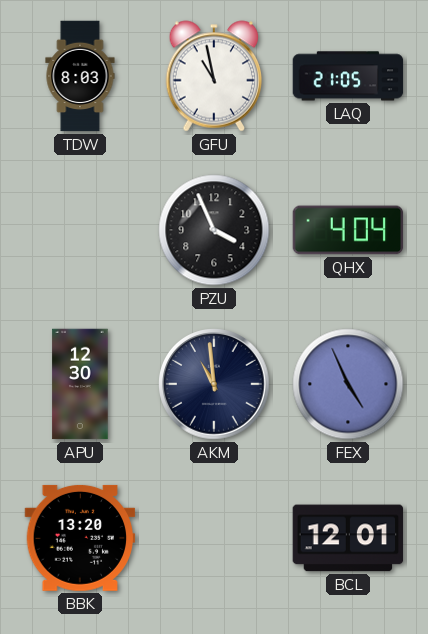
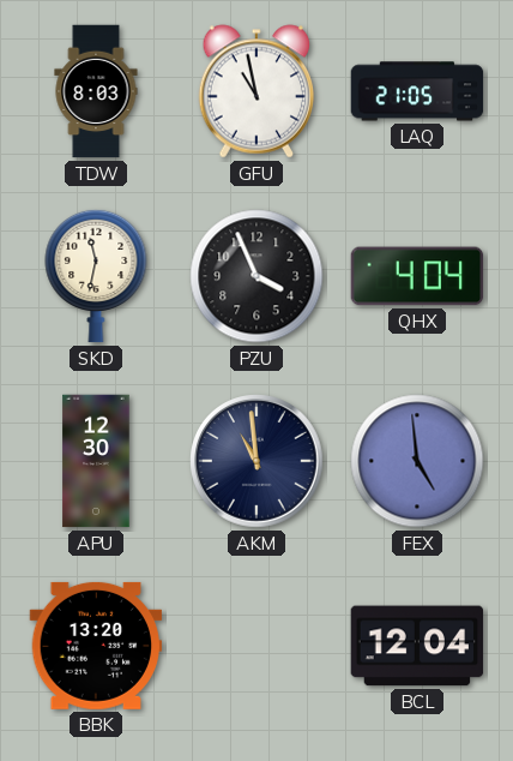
SKD: none -> 11:32
FEX: 4:56 -> 4:59
BCL: 12:01 -> 12:04
